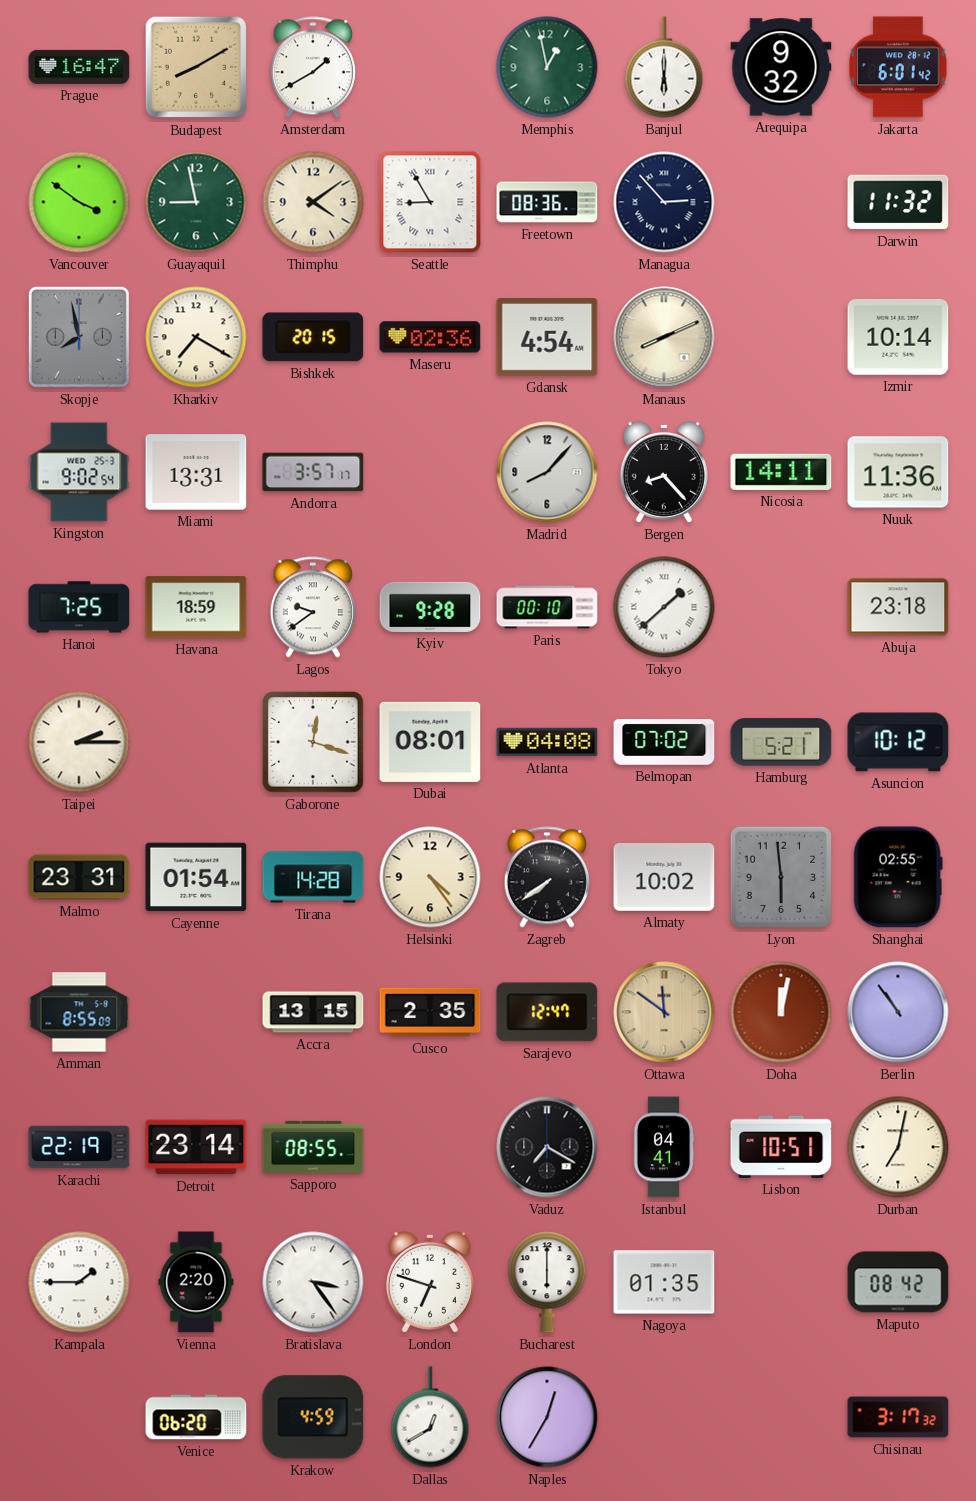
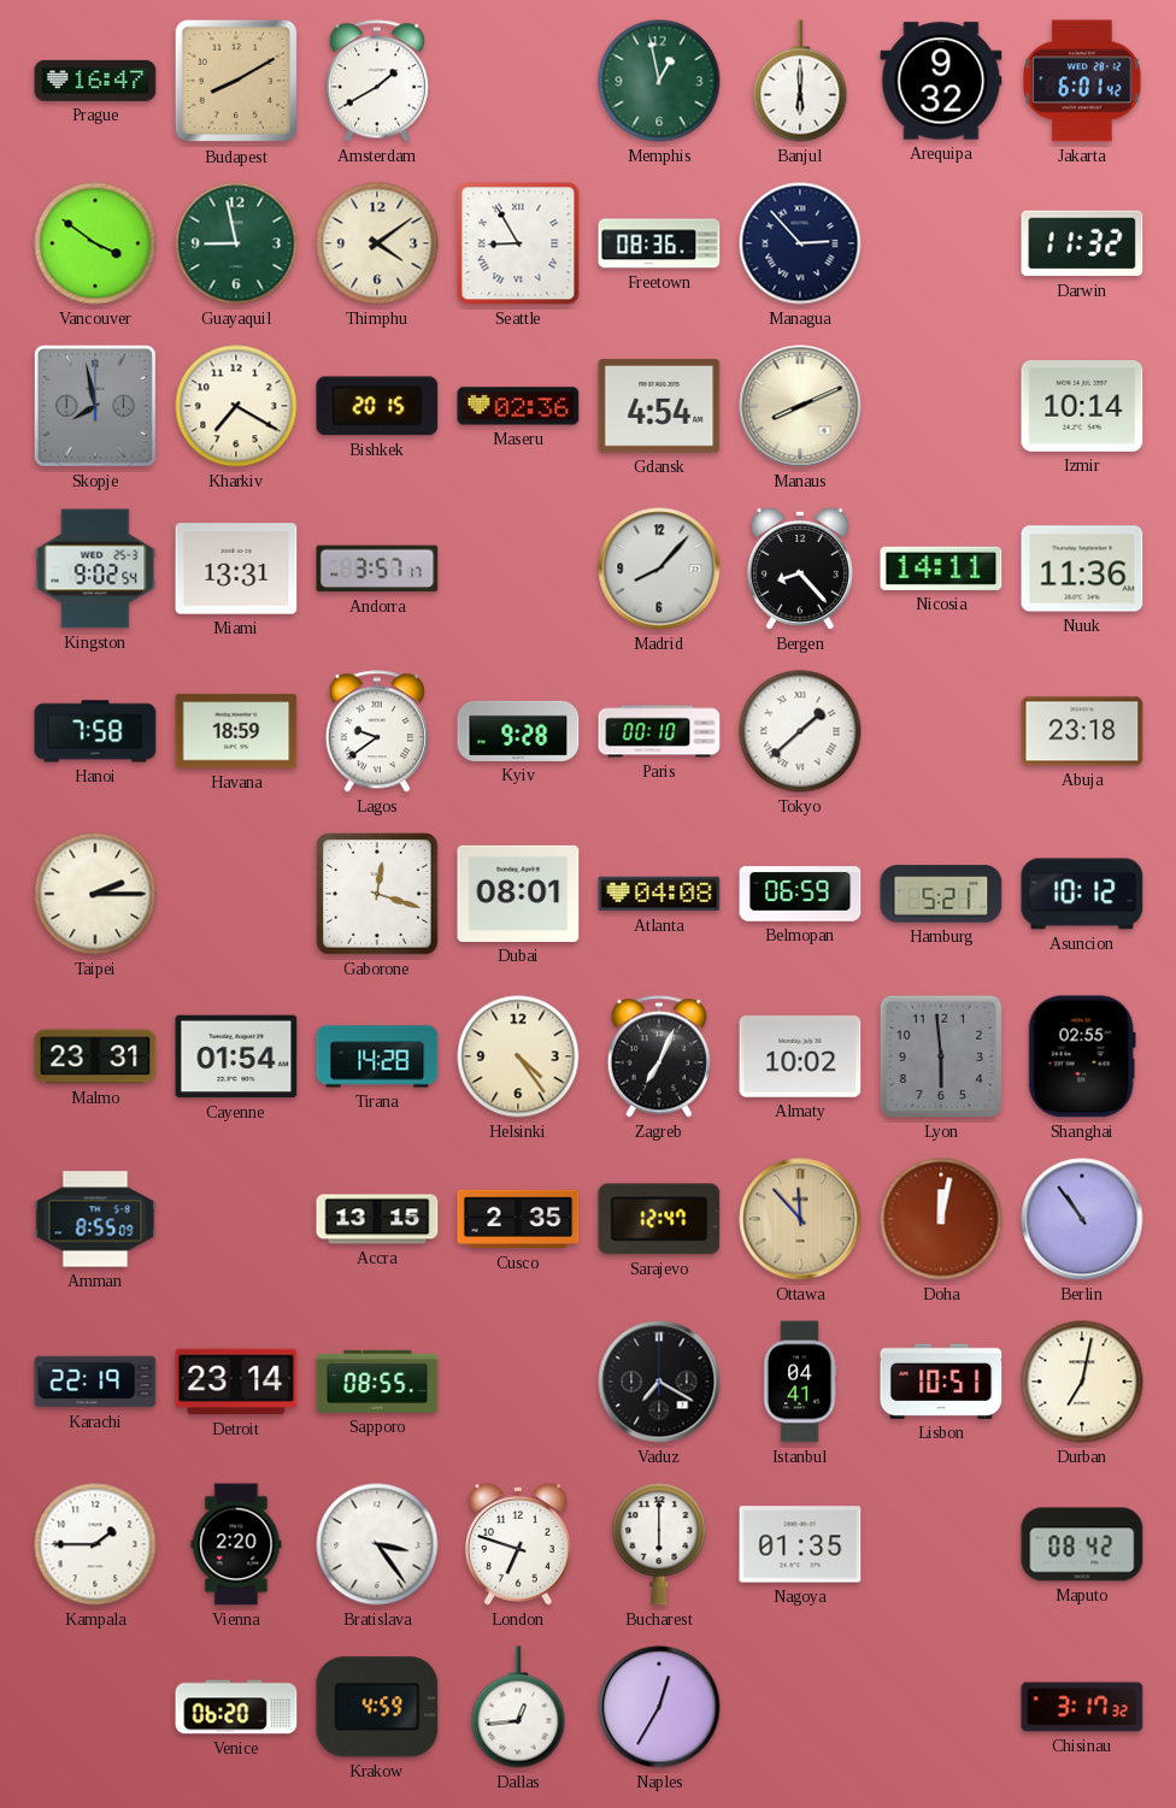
Hanoi: 7:25 -> 7:58
Belmopan: 07:02 -> 06:59
Zagreb: 7:39 -> 7:04
Ottawa: 11:51 -> 11:53
Dallas: 12:40 -> 12:44
